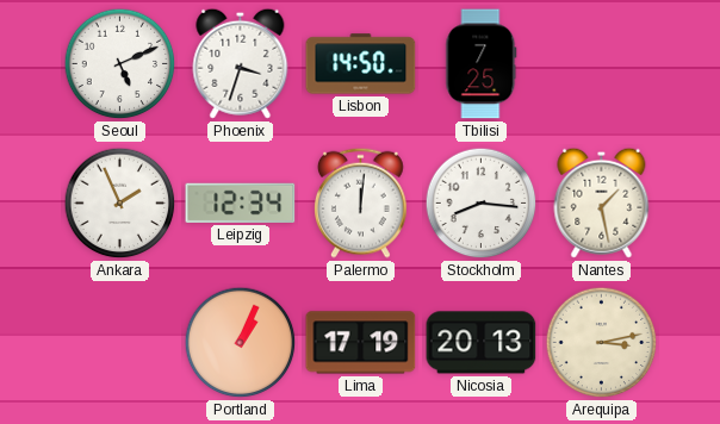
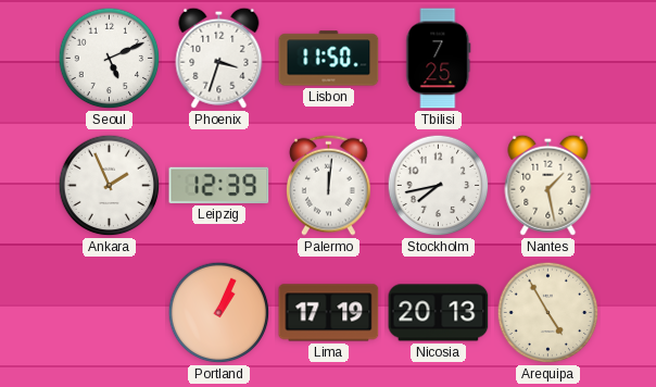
Lisbon: 14:50 -> 11:50
Leipzig: 12:34 -> 12:39
Stockholm: 8:16 -> 7:43
Arequipa: 3:13 -> 4:55
